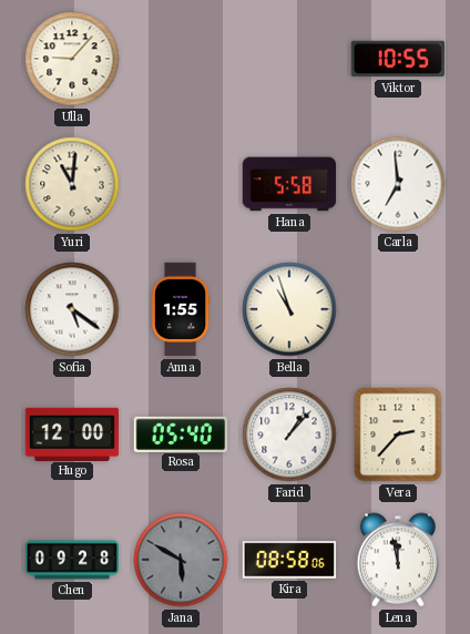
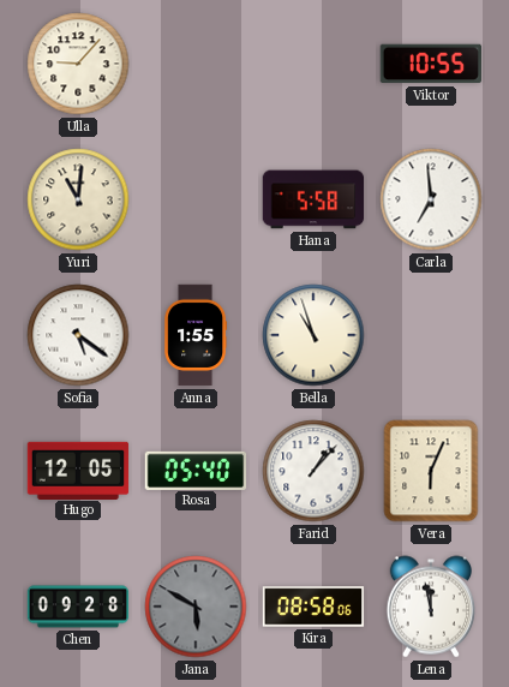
Hugo: 12:00 -> 12:05
Vera: 2:37 -> 6:04
